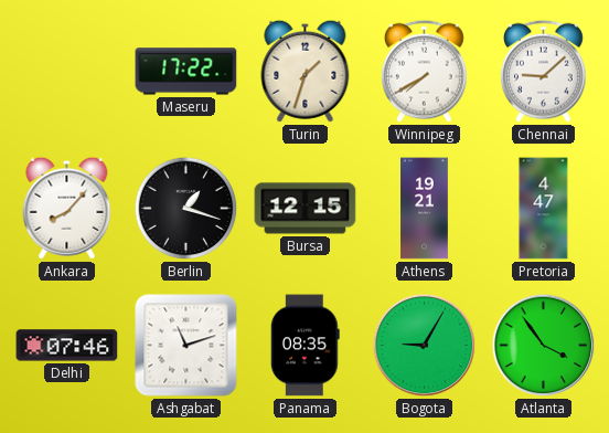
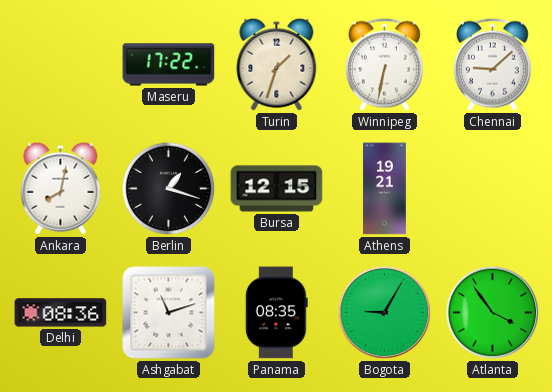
Winnipeg: 7:40 -> 6:32
Ankara: 8:07 -> 8:02
Pretoria: 4:47 -> none
Delhi: 07:46 -> 08:36
